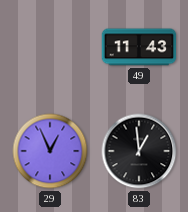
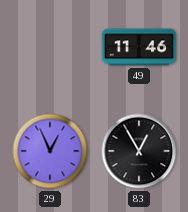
49: 11:43 -> 11:46
83: 12:59 -> 12:55
